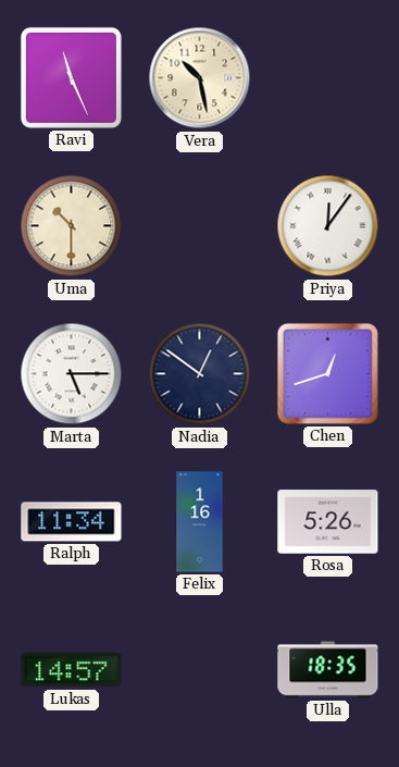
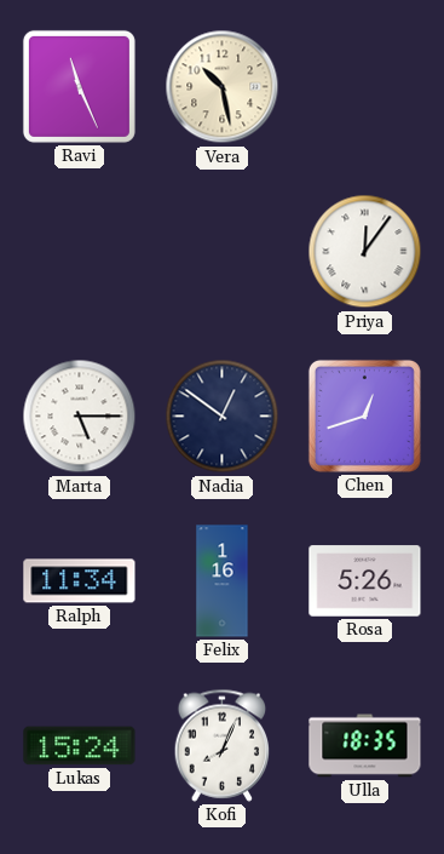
Uma: 10:30 -> none
Lukas: 14:57 -> 15:24
Kofi: none -> 8:04
